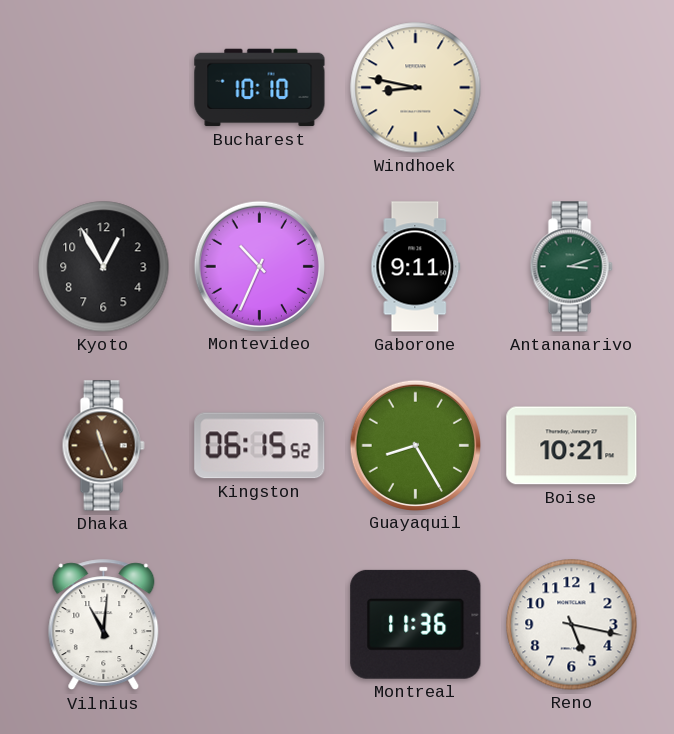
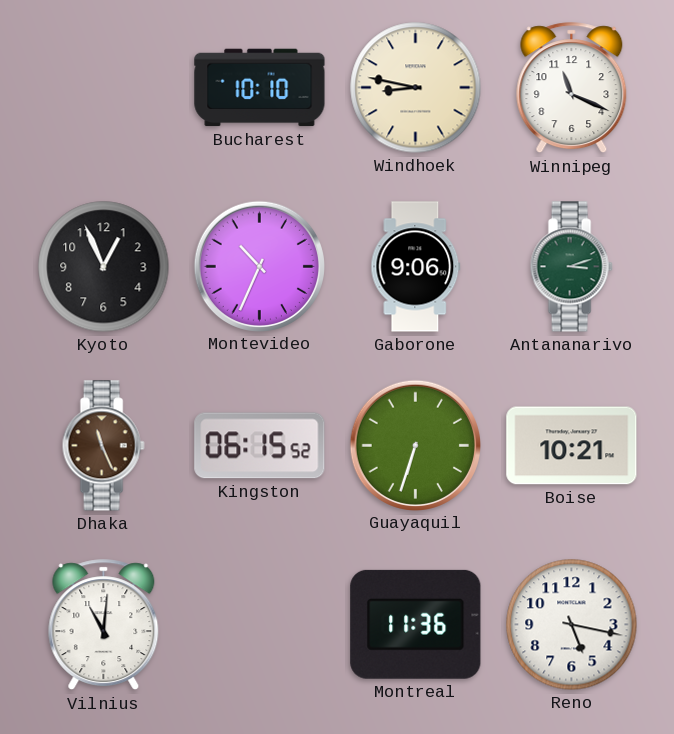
Winnipeg: none -> 11:19
Kyoto: 12:55 -> 12:56
Gaborone: 9:11 -> 9:06
Guayaquil: 8:25 -> 6:33
